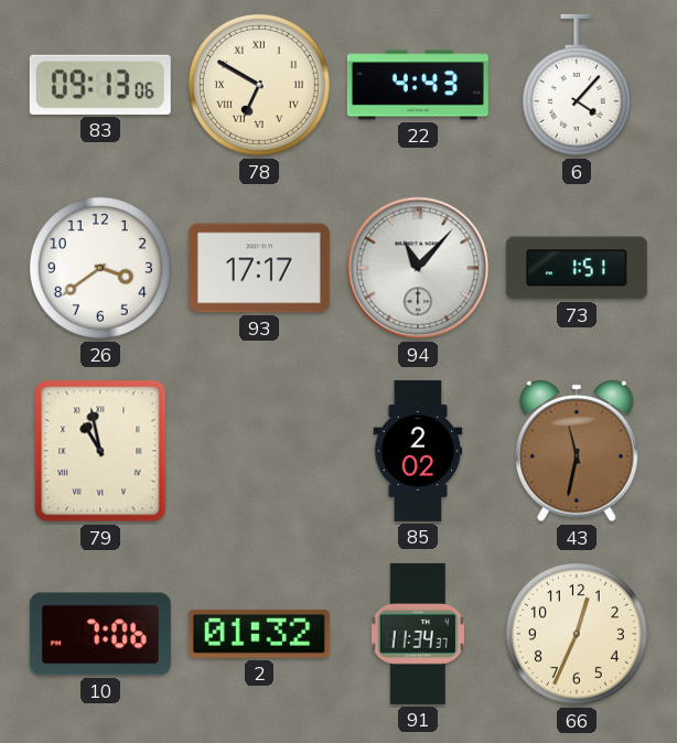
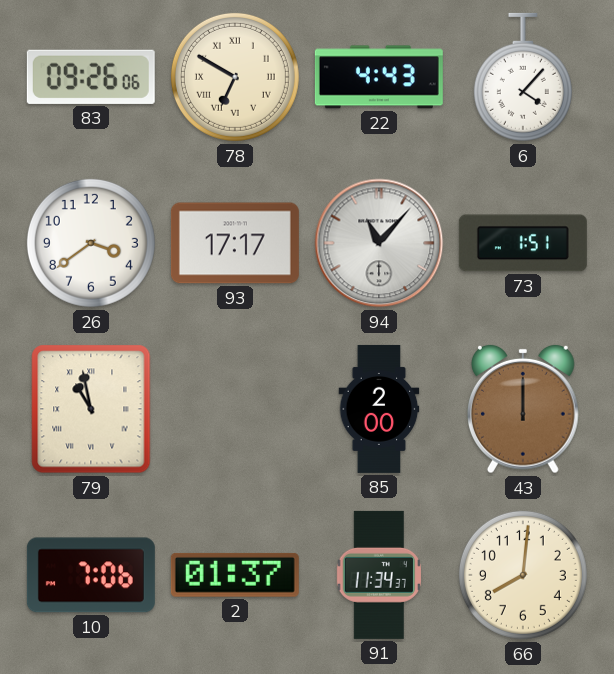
83: 09:13 -> 09:26
85: 2:02 -> 2:00
43: 11:32 -> 12:00
2: 01:32 -> 01:37
66: 12:34 -> 8:01
